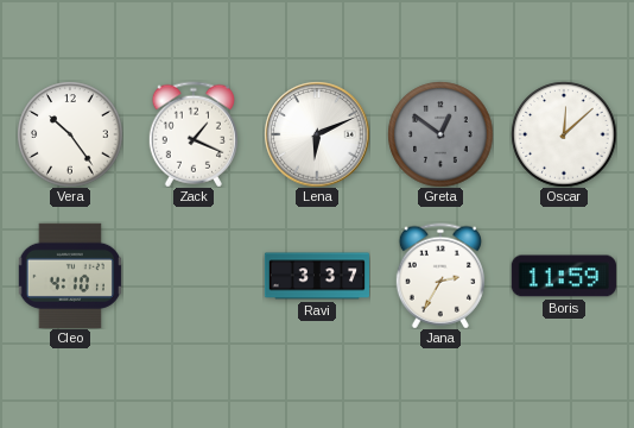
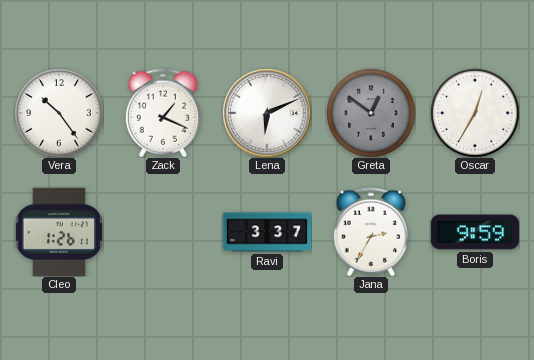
Oscar: 12:08 -> 12:35
Cleo: 4:10 -> 1:26
Boris: 11:59 -> 9:59
